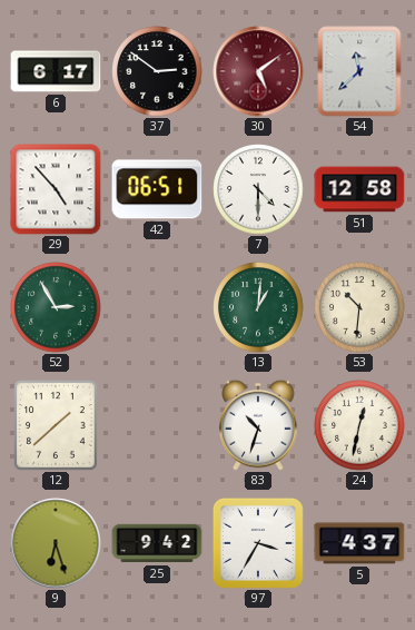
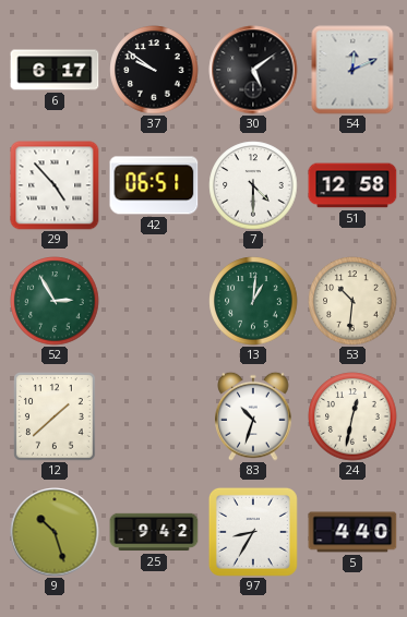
37: 2:51 -> 9:51
30 dial: burgundy -> black
54: 11:38 -> 12:11
9: 6:27 -> 10:27
97: 3:35 -> 8:35
5: 4:37 -> 4:40
